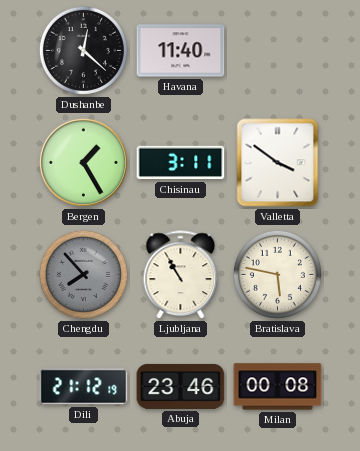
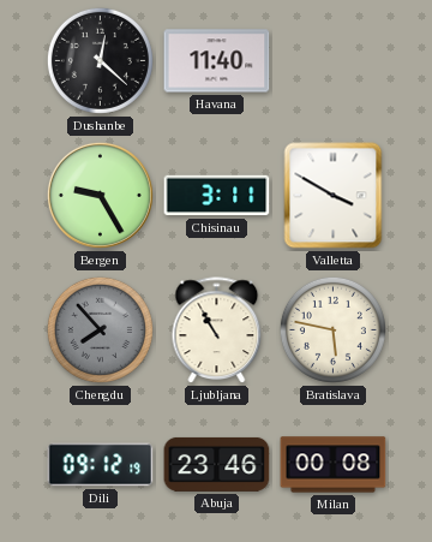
Bergen: 1:25 -> 9:25
Valletta: 3:51 -> 3:50
Dili: 21:12 -> 09:12
